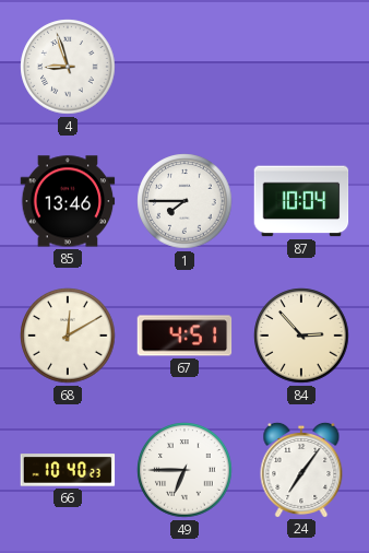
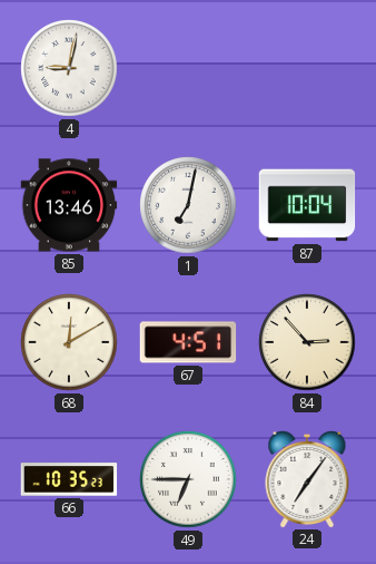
4: 8:57 -> 9:02
1: 7:45 -> 7:02
66: 10:40 -> 10:35
